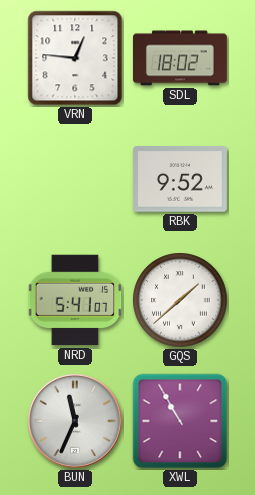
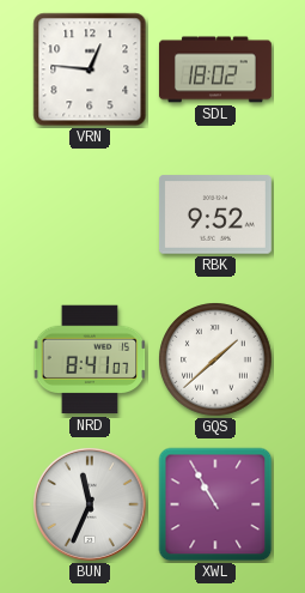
NRD: 5:41 -> 8:41
